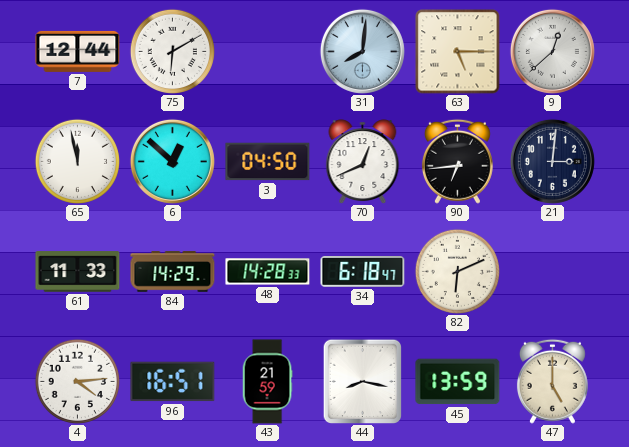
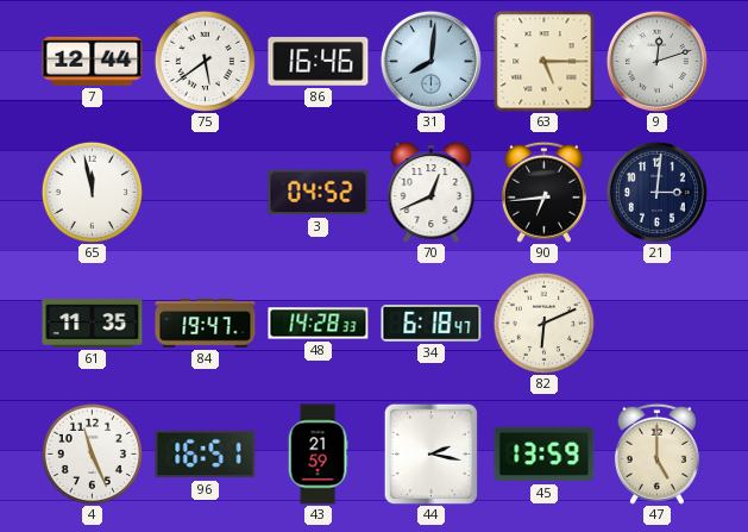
75: 6:10 -> 5:39
86: none -> 16:46
9: 12:38 -> 12:12
6: 12:52 -> none
3: 04:50 -> 04:52
61: 11:33 -> 11:35
84: 14:29 -> 19:47
4: 4:14 -> 11:26
44: 8:17 -> 2:17
